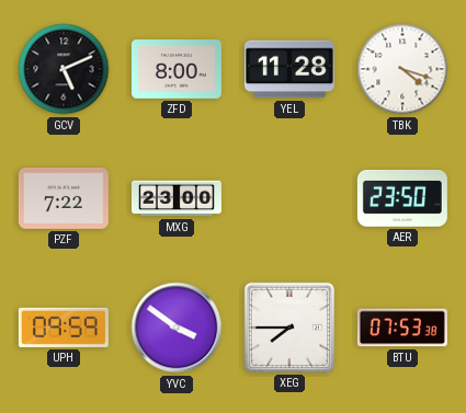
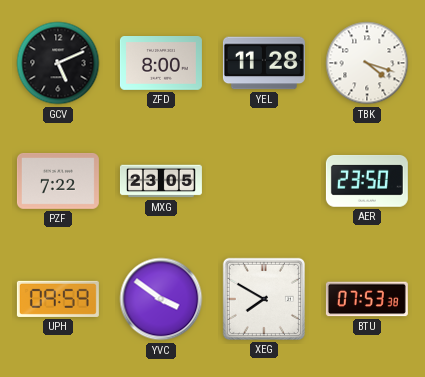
MXG: 23:00 -> 23:05
XEG: 7:45 -> 7:50
